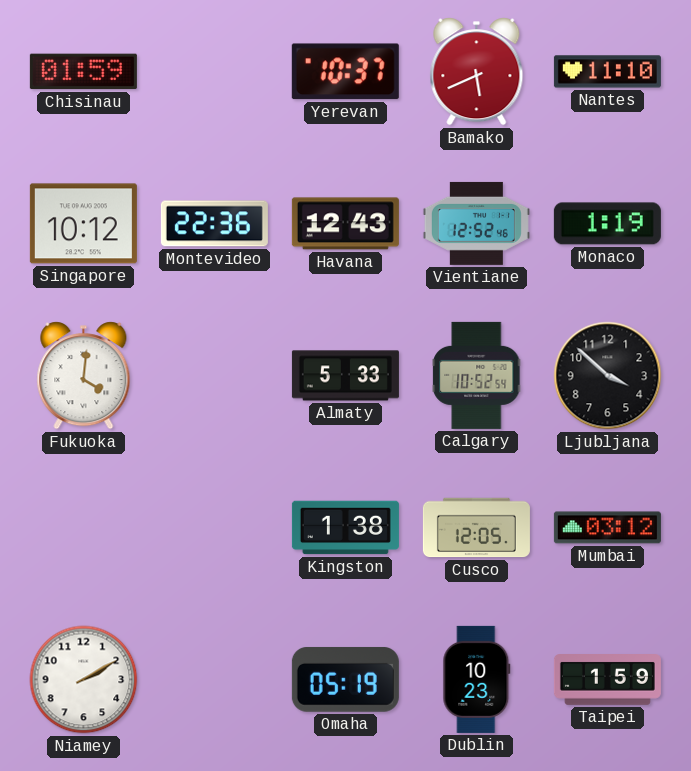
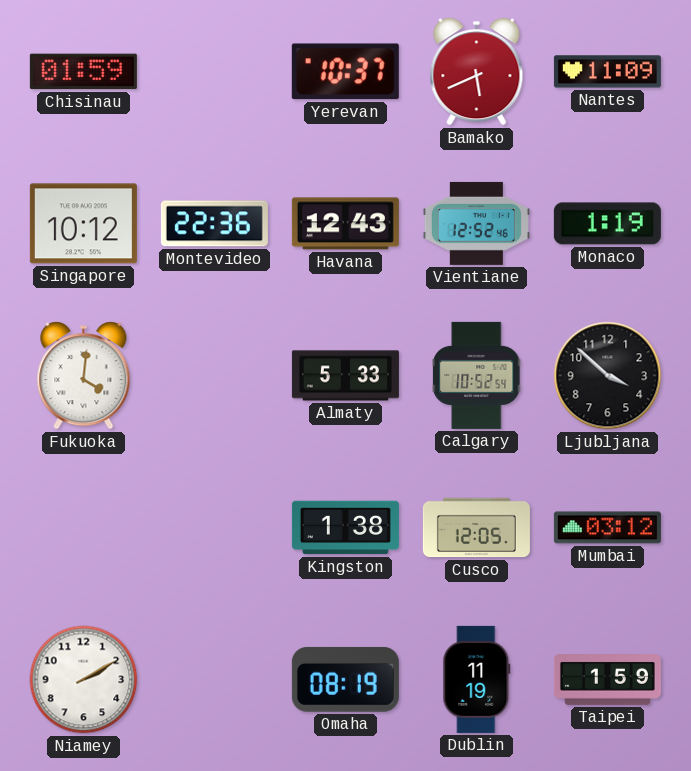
Nantes: 11:10 -> 11:09
Omaha: 05:19 -> 08:19
Dublin: 10:23 -> 11:19
